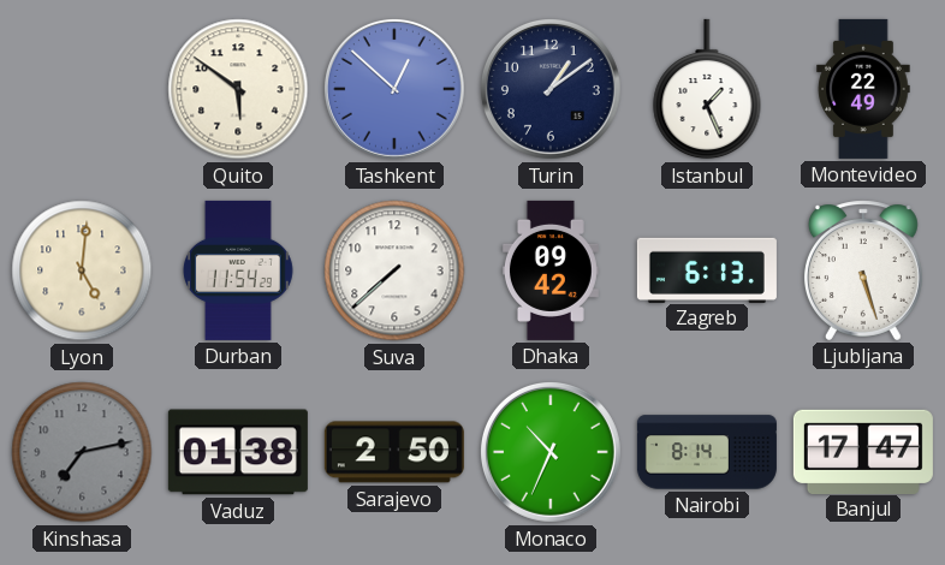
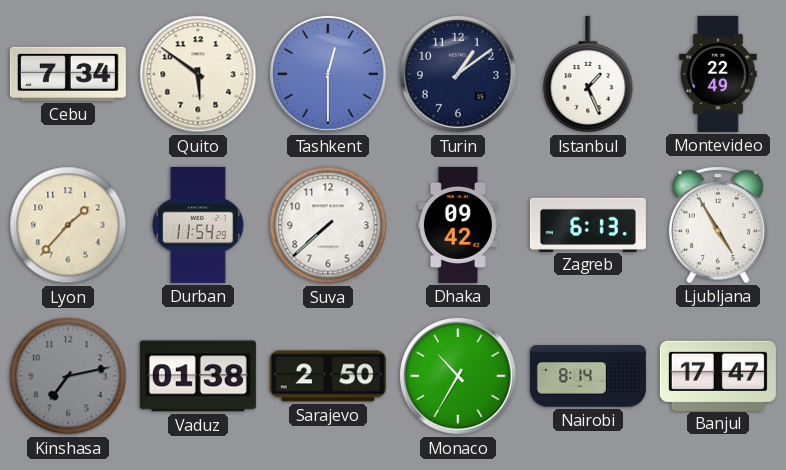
Cebu: none -> 7:34
Tashkent: 12:52 -> 12:30
Lyon: 5:01 -> 1:37
Ljubljana: 5:27 -> 4:55
Monaco: 10:34 -> 10:35
